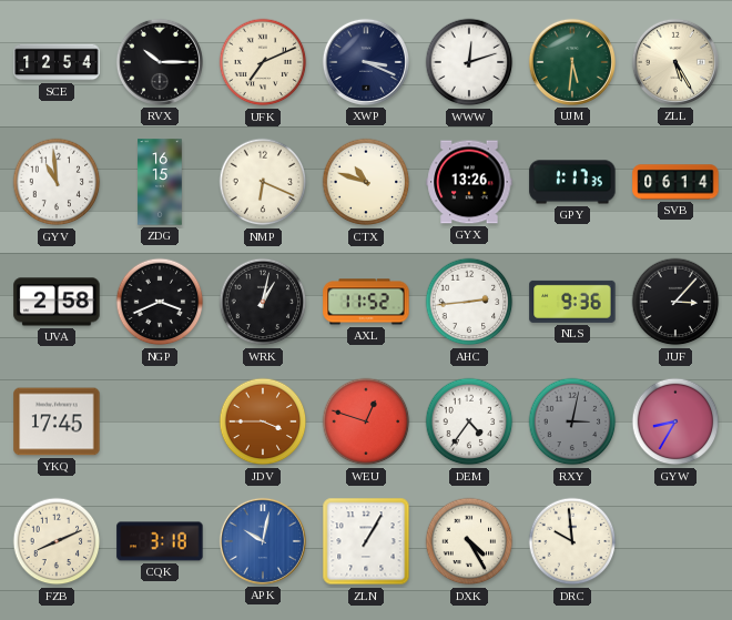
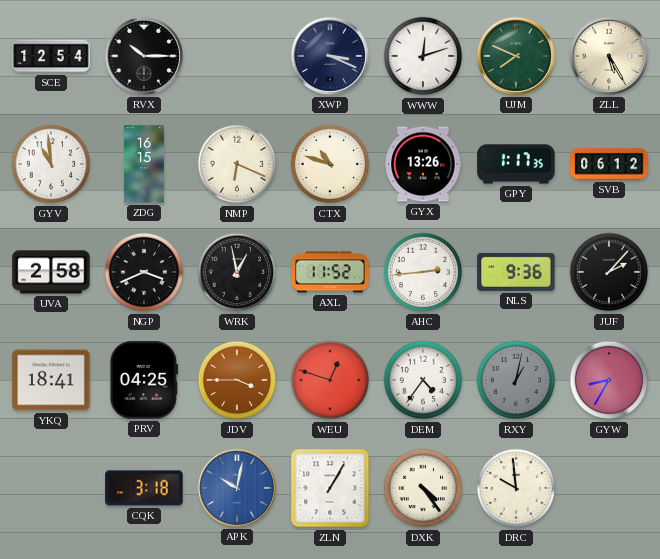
UFK: 7:11 -> none
UJM: 5:31 -> 7:49
SVB: 06:14 -> 06:12
WRK: 1:02 -> 12:58
JUF: 3:07 -> 2:07
YKQ: 17:45 -> 18:41
PRV: none -> 04:25
RXY: 3:02 -> 1:02
FZB: 8:11 -> none
DXK: 4:25 -> 4:24
